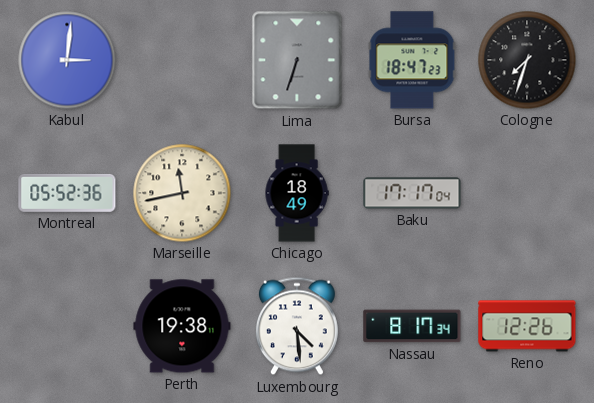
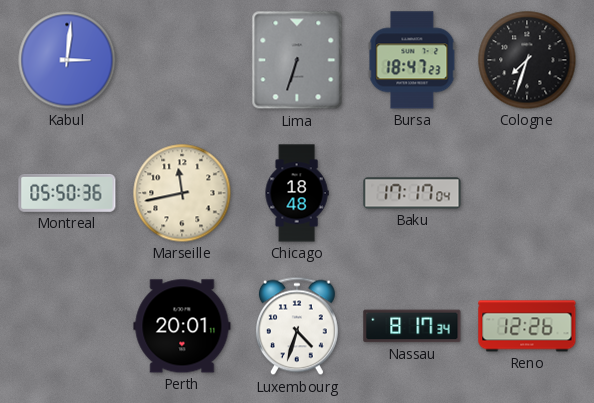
Montreal: 05:52 -> 05:50
Chicago: 18:49 -> 18:48
Perth: 19:38 -> 20:01
Luxembourg: 4:29 -> 4:33
